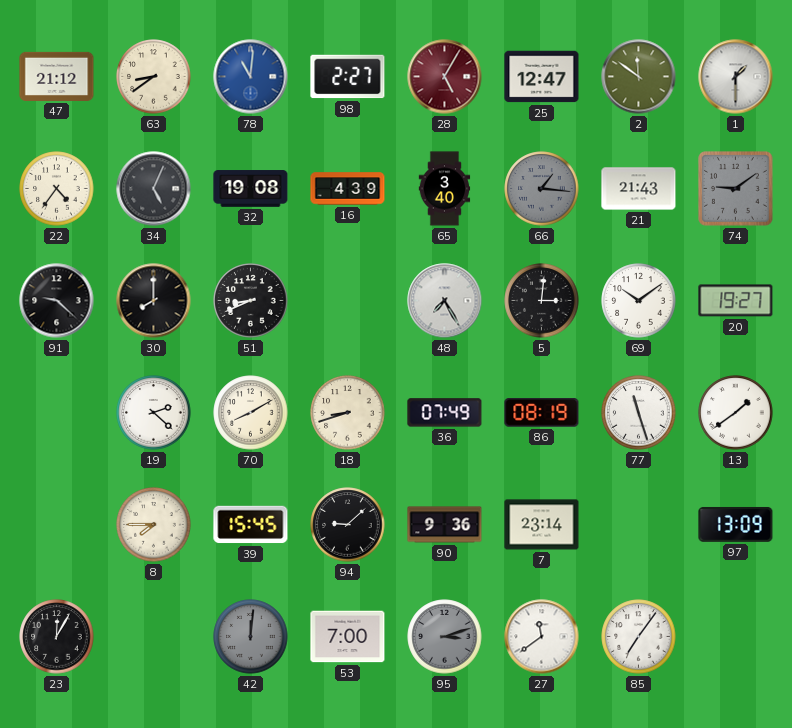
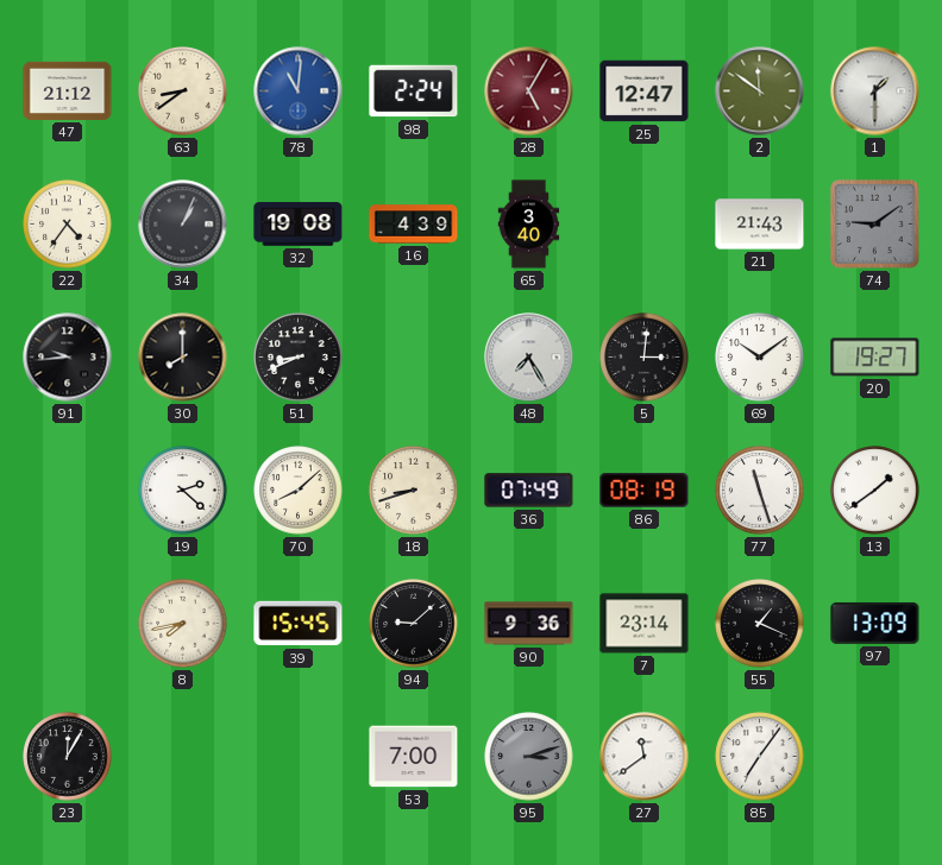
98: 2:27 -> 2:24
34: 5:04 -> 1:04
66: 1:16 -> none
91: 9:22 -> 9:44
70: 8:10 -> 8:08
8: 7:45 -> 7:43
55: none -> 1:19
42: 12:01 -> none
